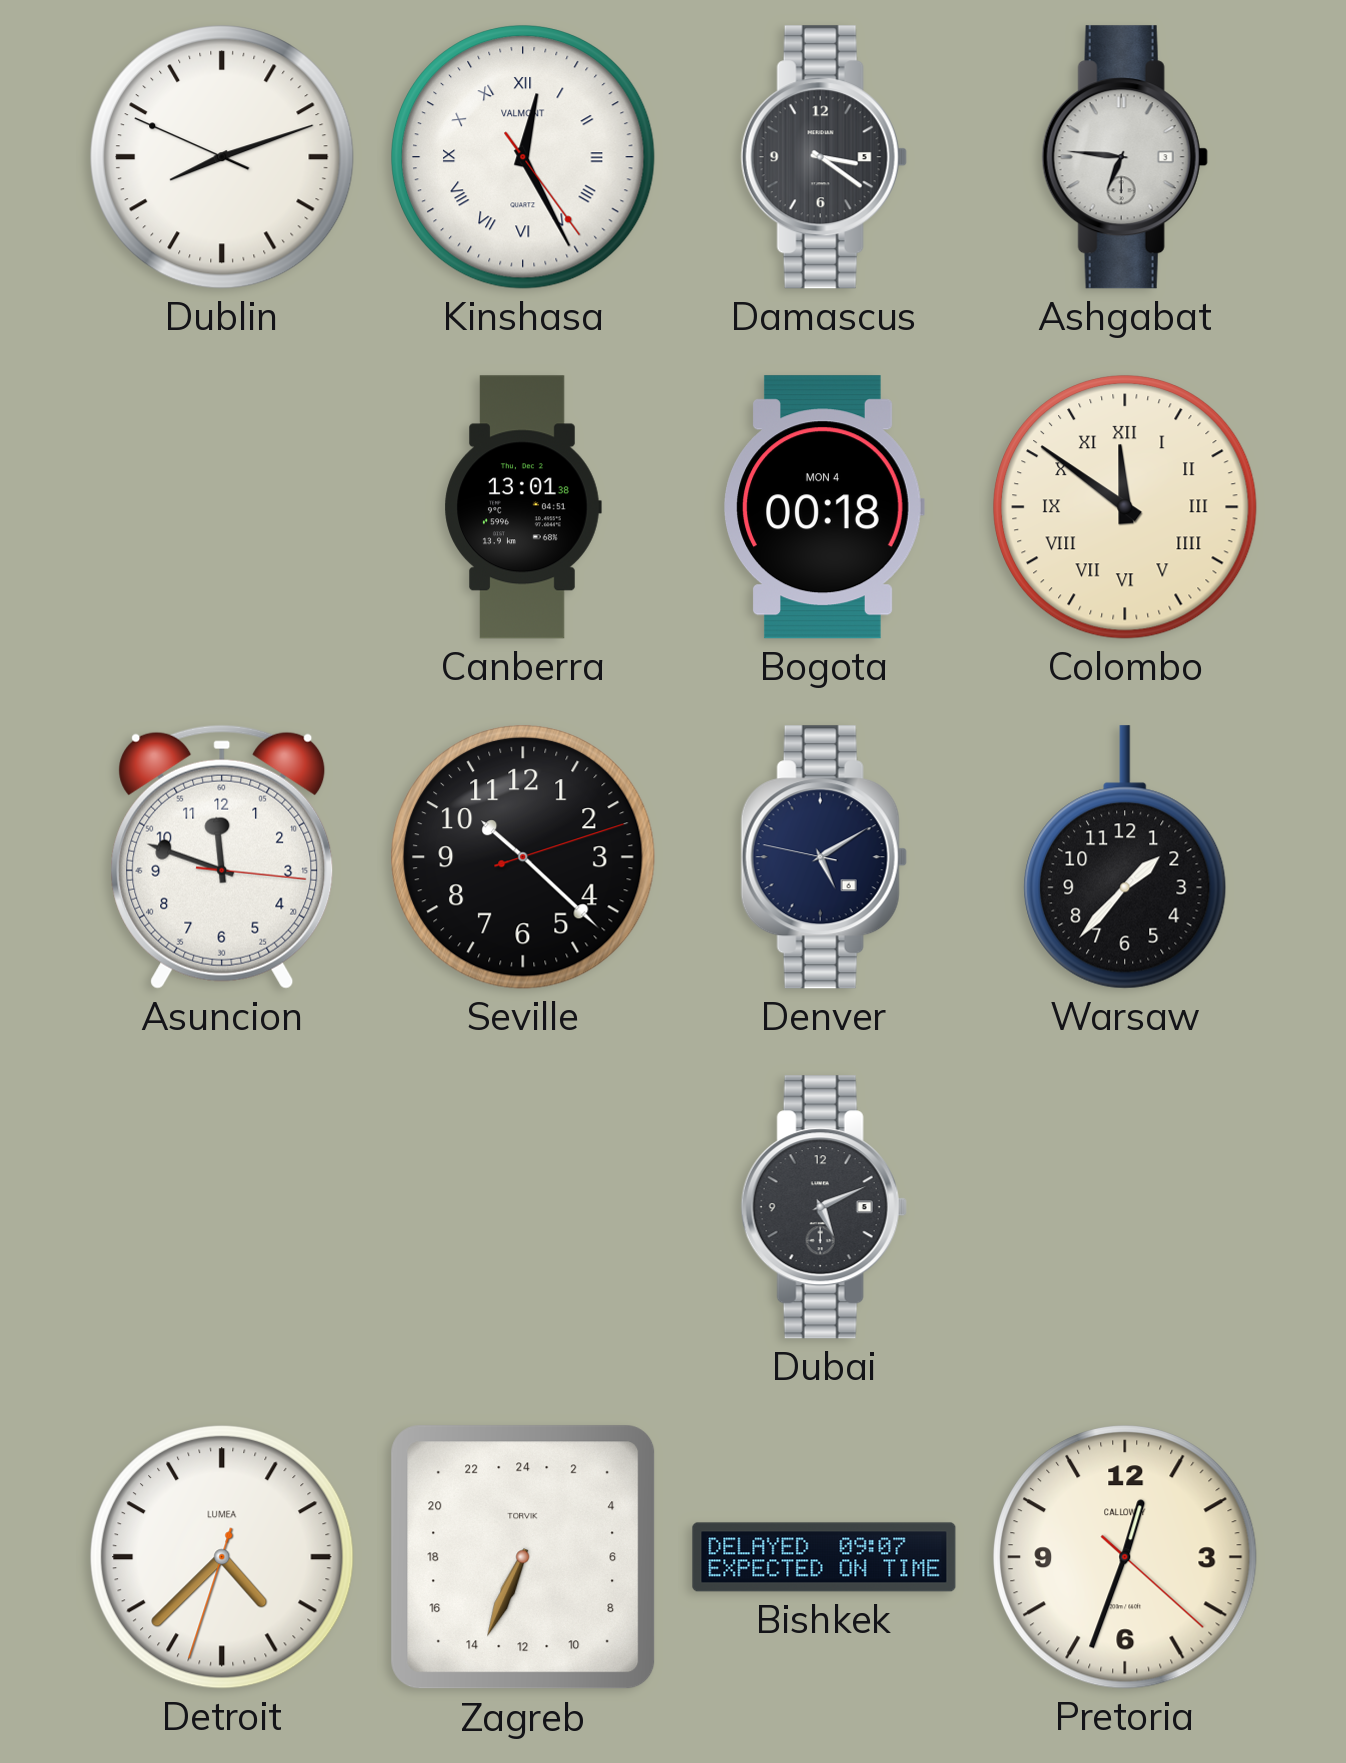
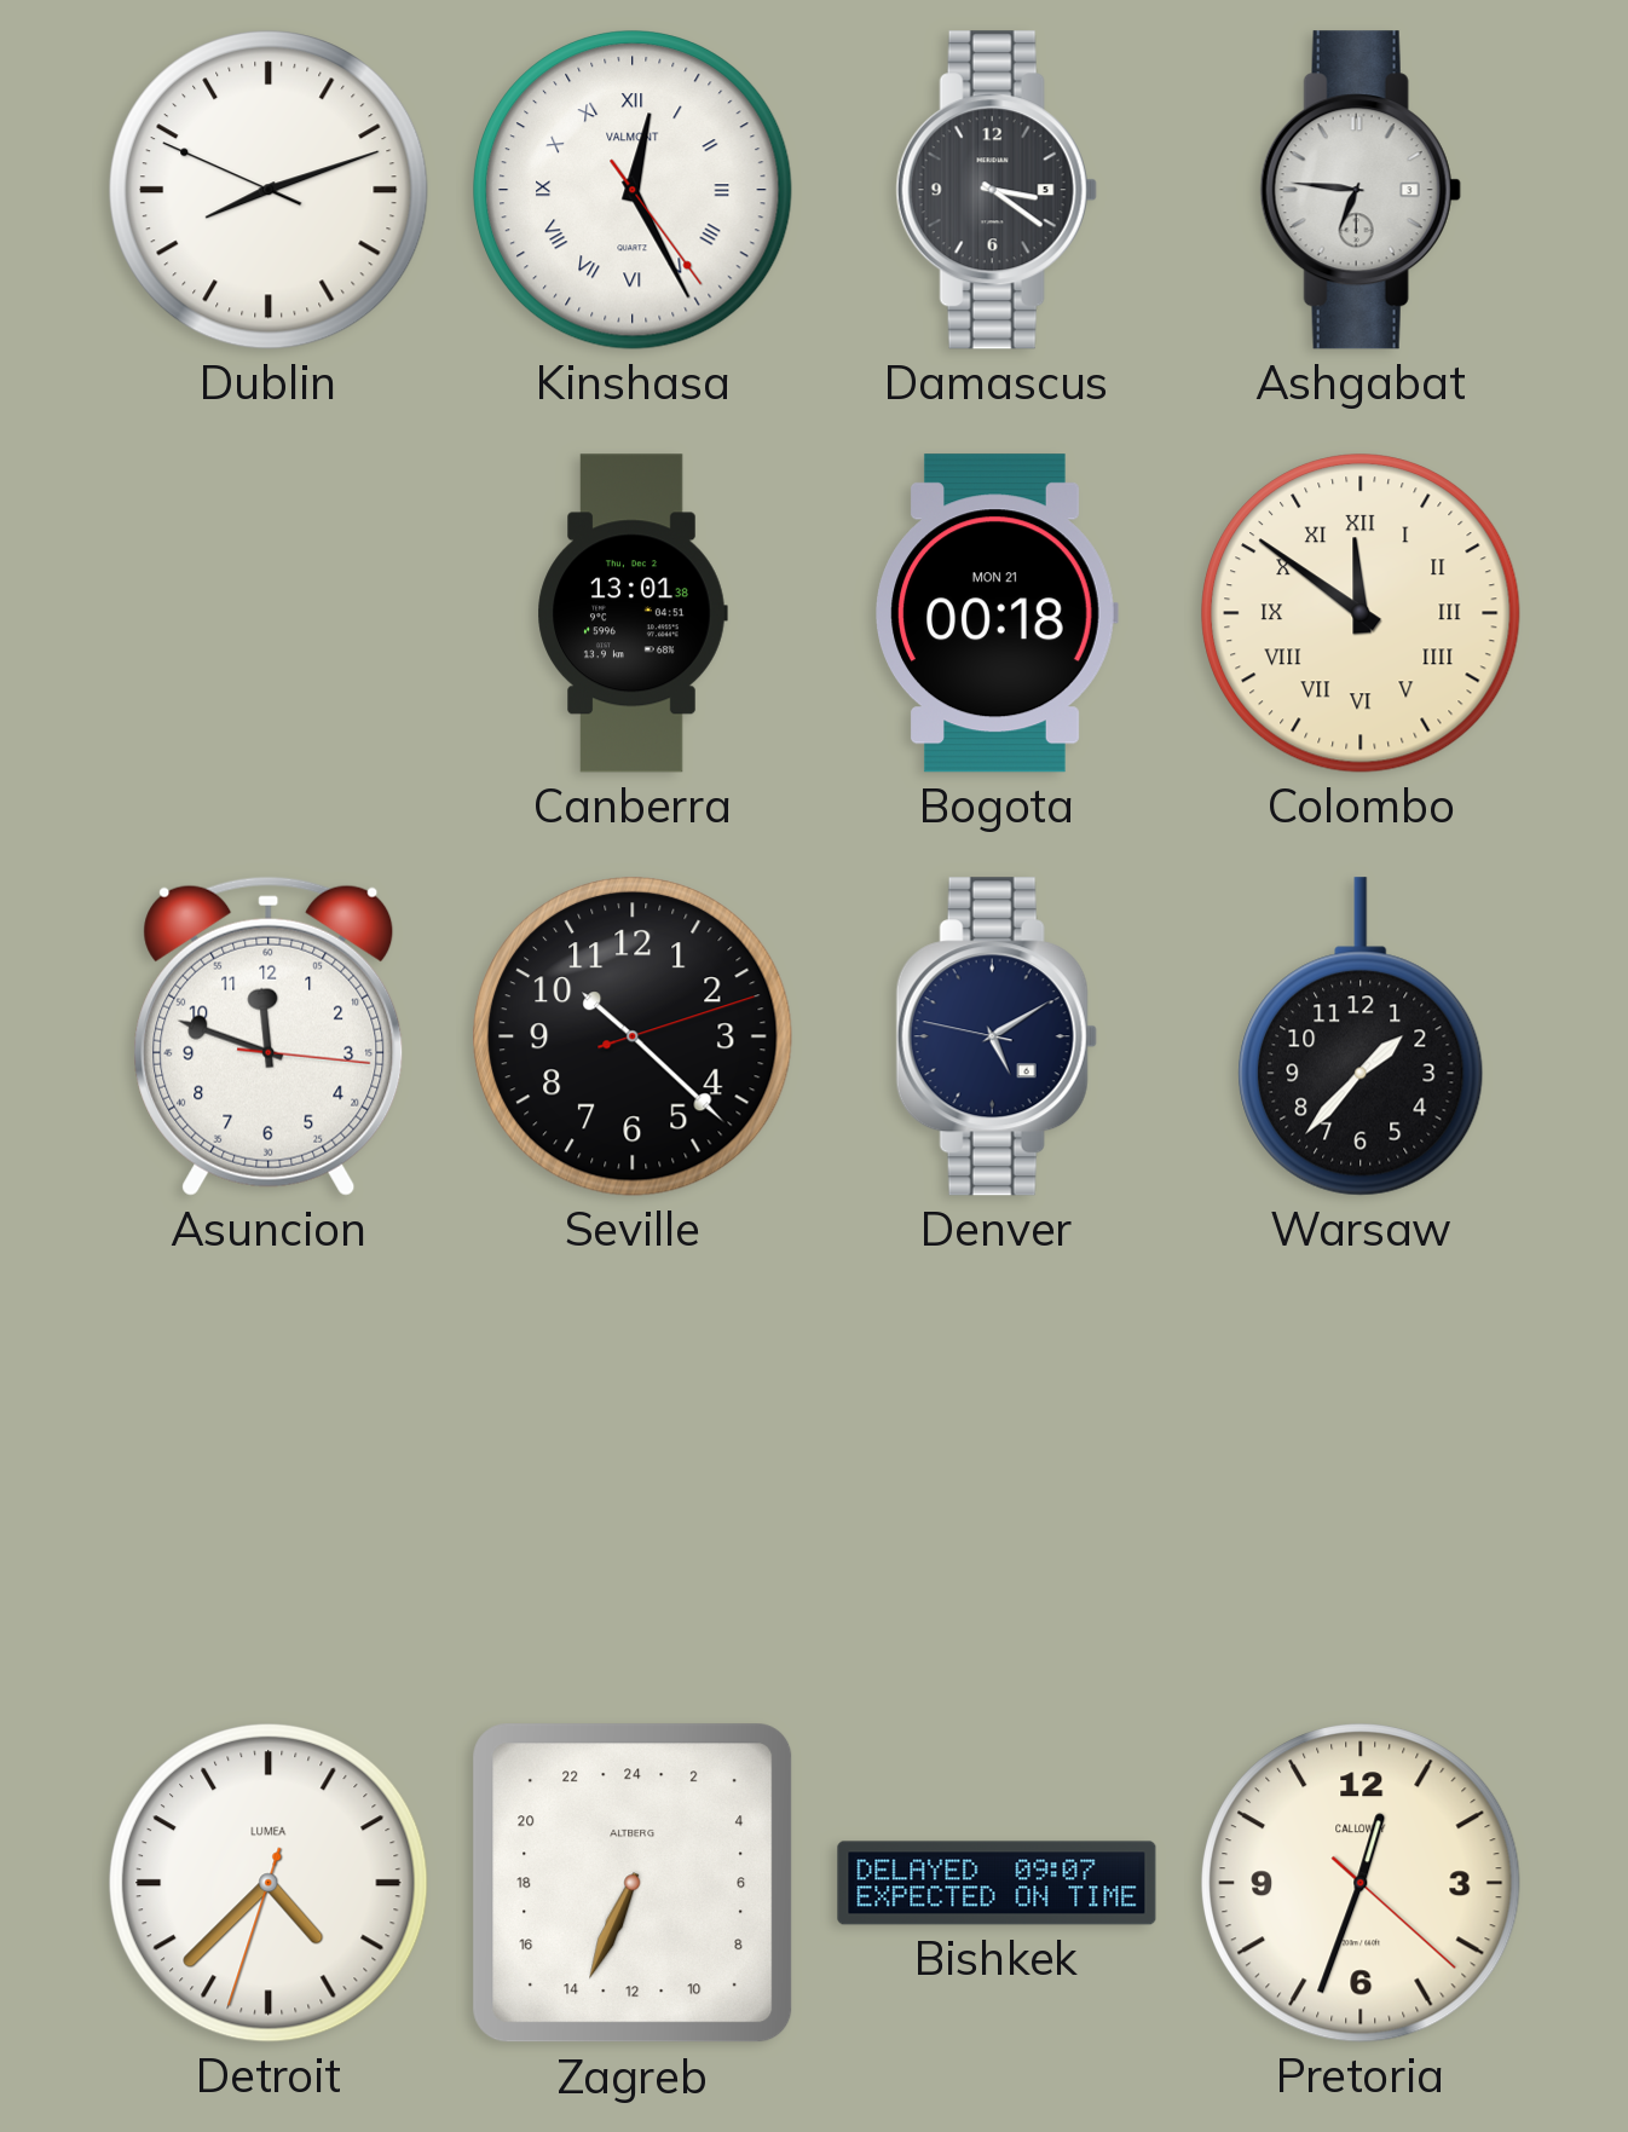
Bogota date: MON 4 -> MON 21
Dubai: 5:11 -> none
Zagreb brand: TORVIK -> ALTBERG
